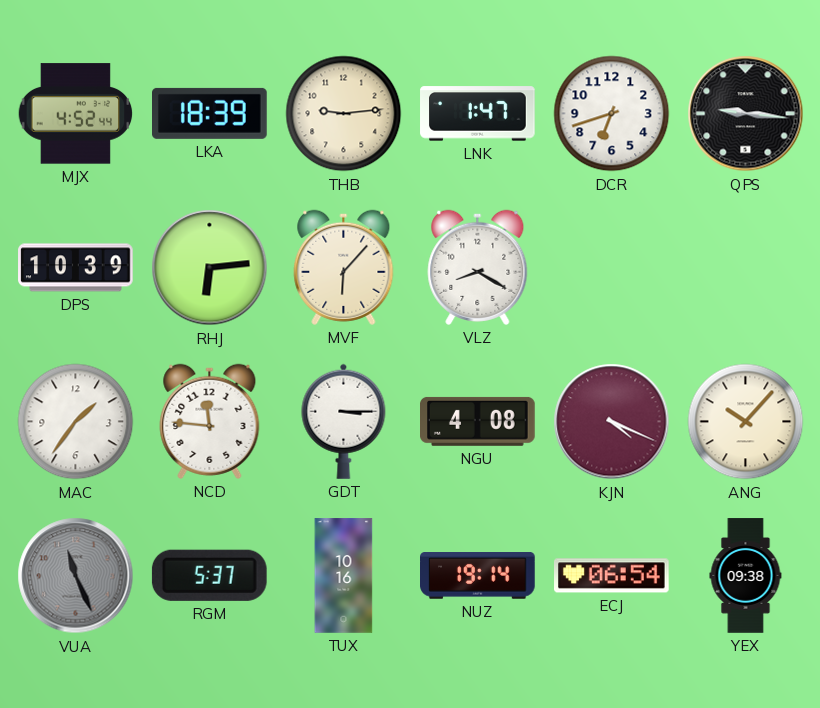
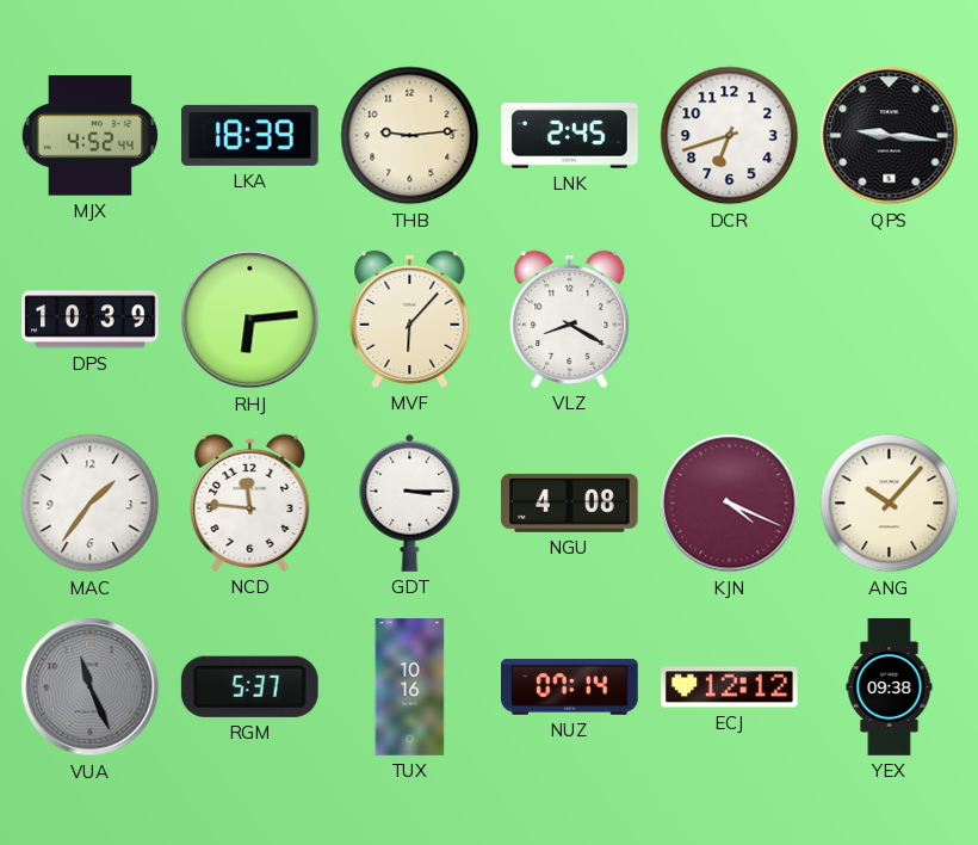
LNK: 1:47 -> 2:45
NUZ: 19:14 -> 07:14
ECJ: 06:54 -> 12:12
